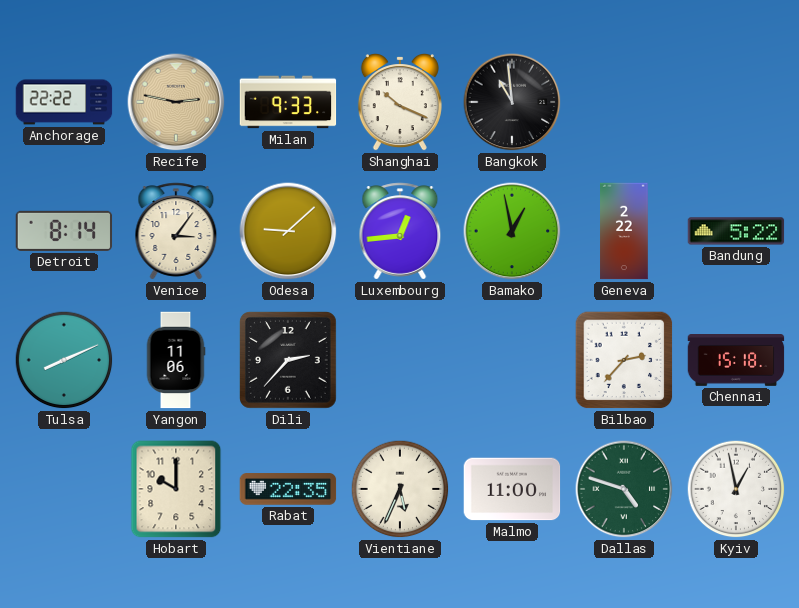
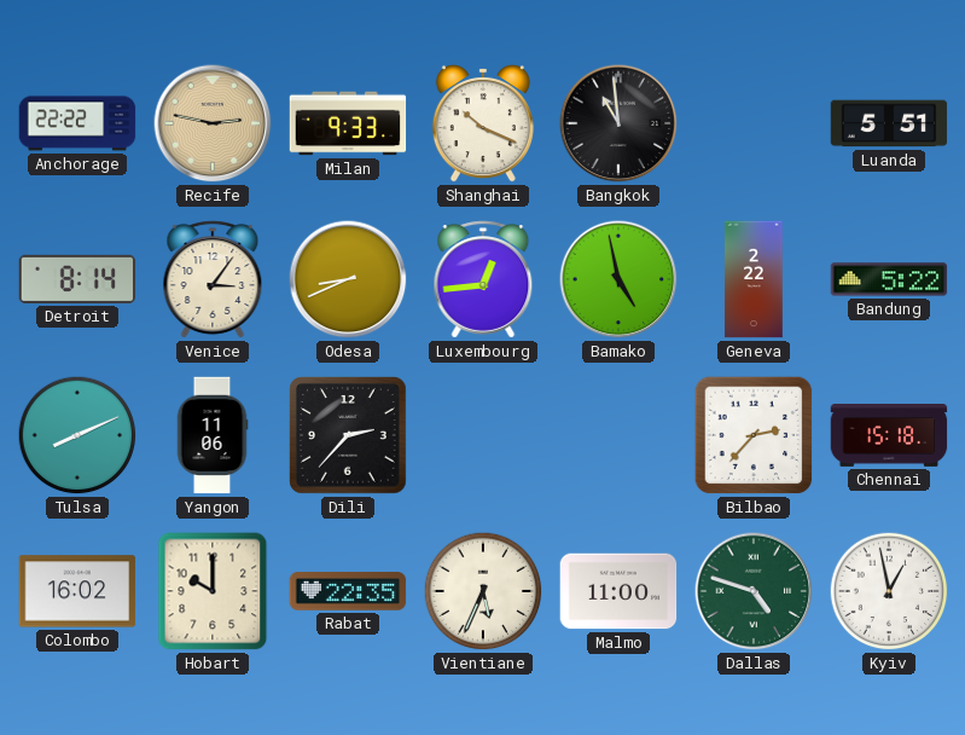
Luanda: none -> 5:51
Odesa: 9:08 -> 8:41
Bamako: 12:58 -> 4:58
Colombo: none -> 16:02
